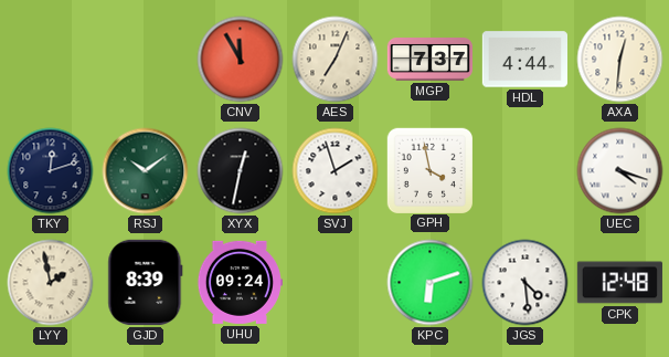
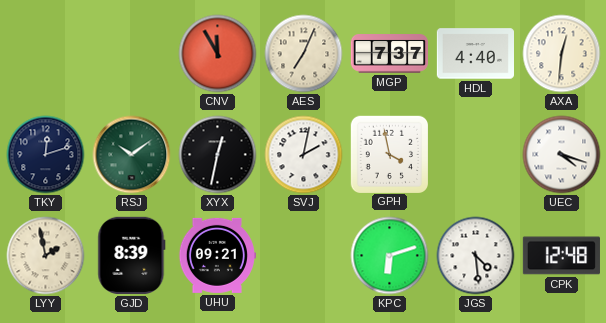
HDL: 4:44 -> 4:40
SVJ: 1:57 -> 2:02
UHU: 09:24 -> 09:21
